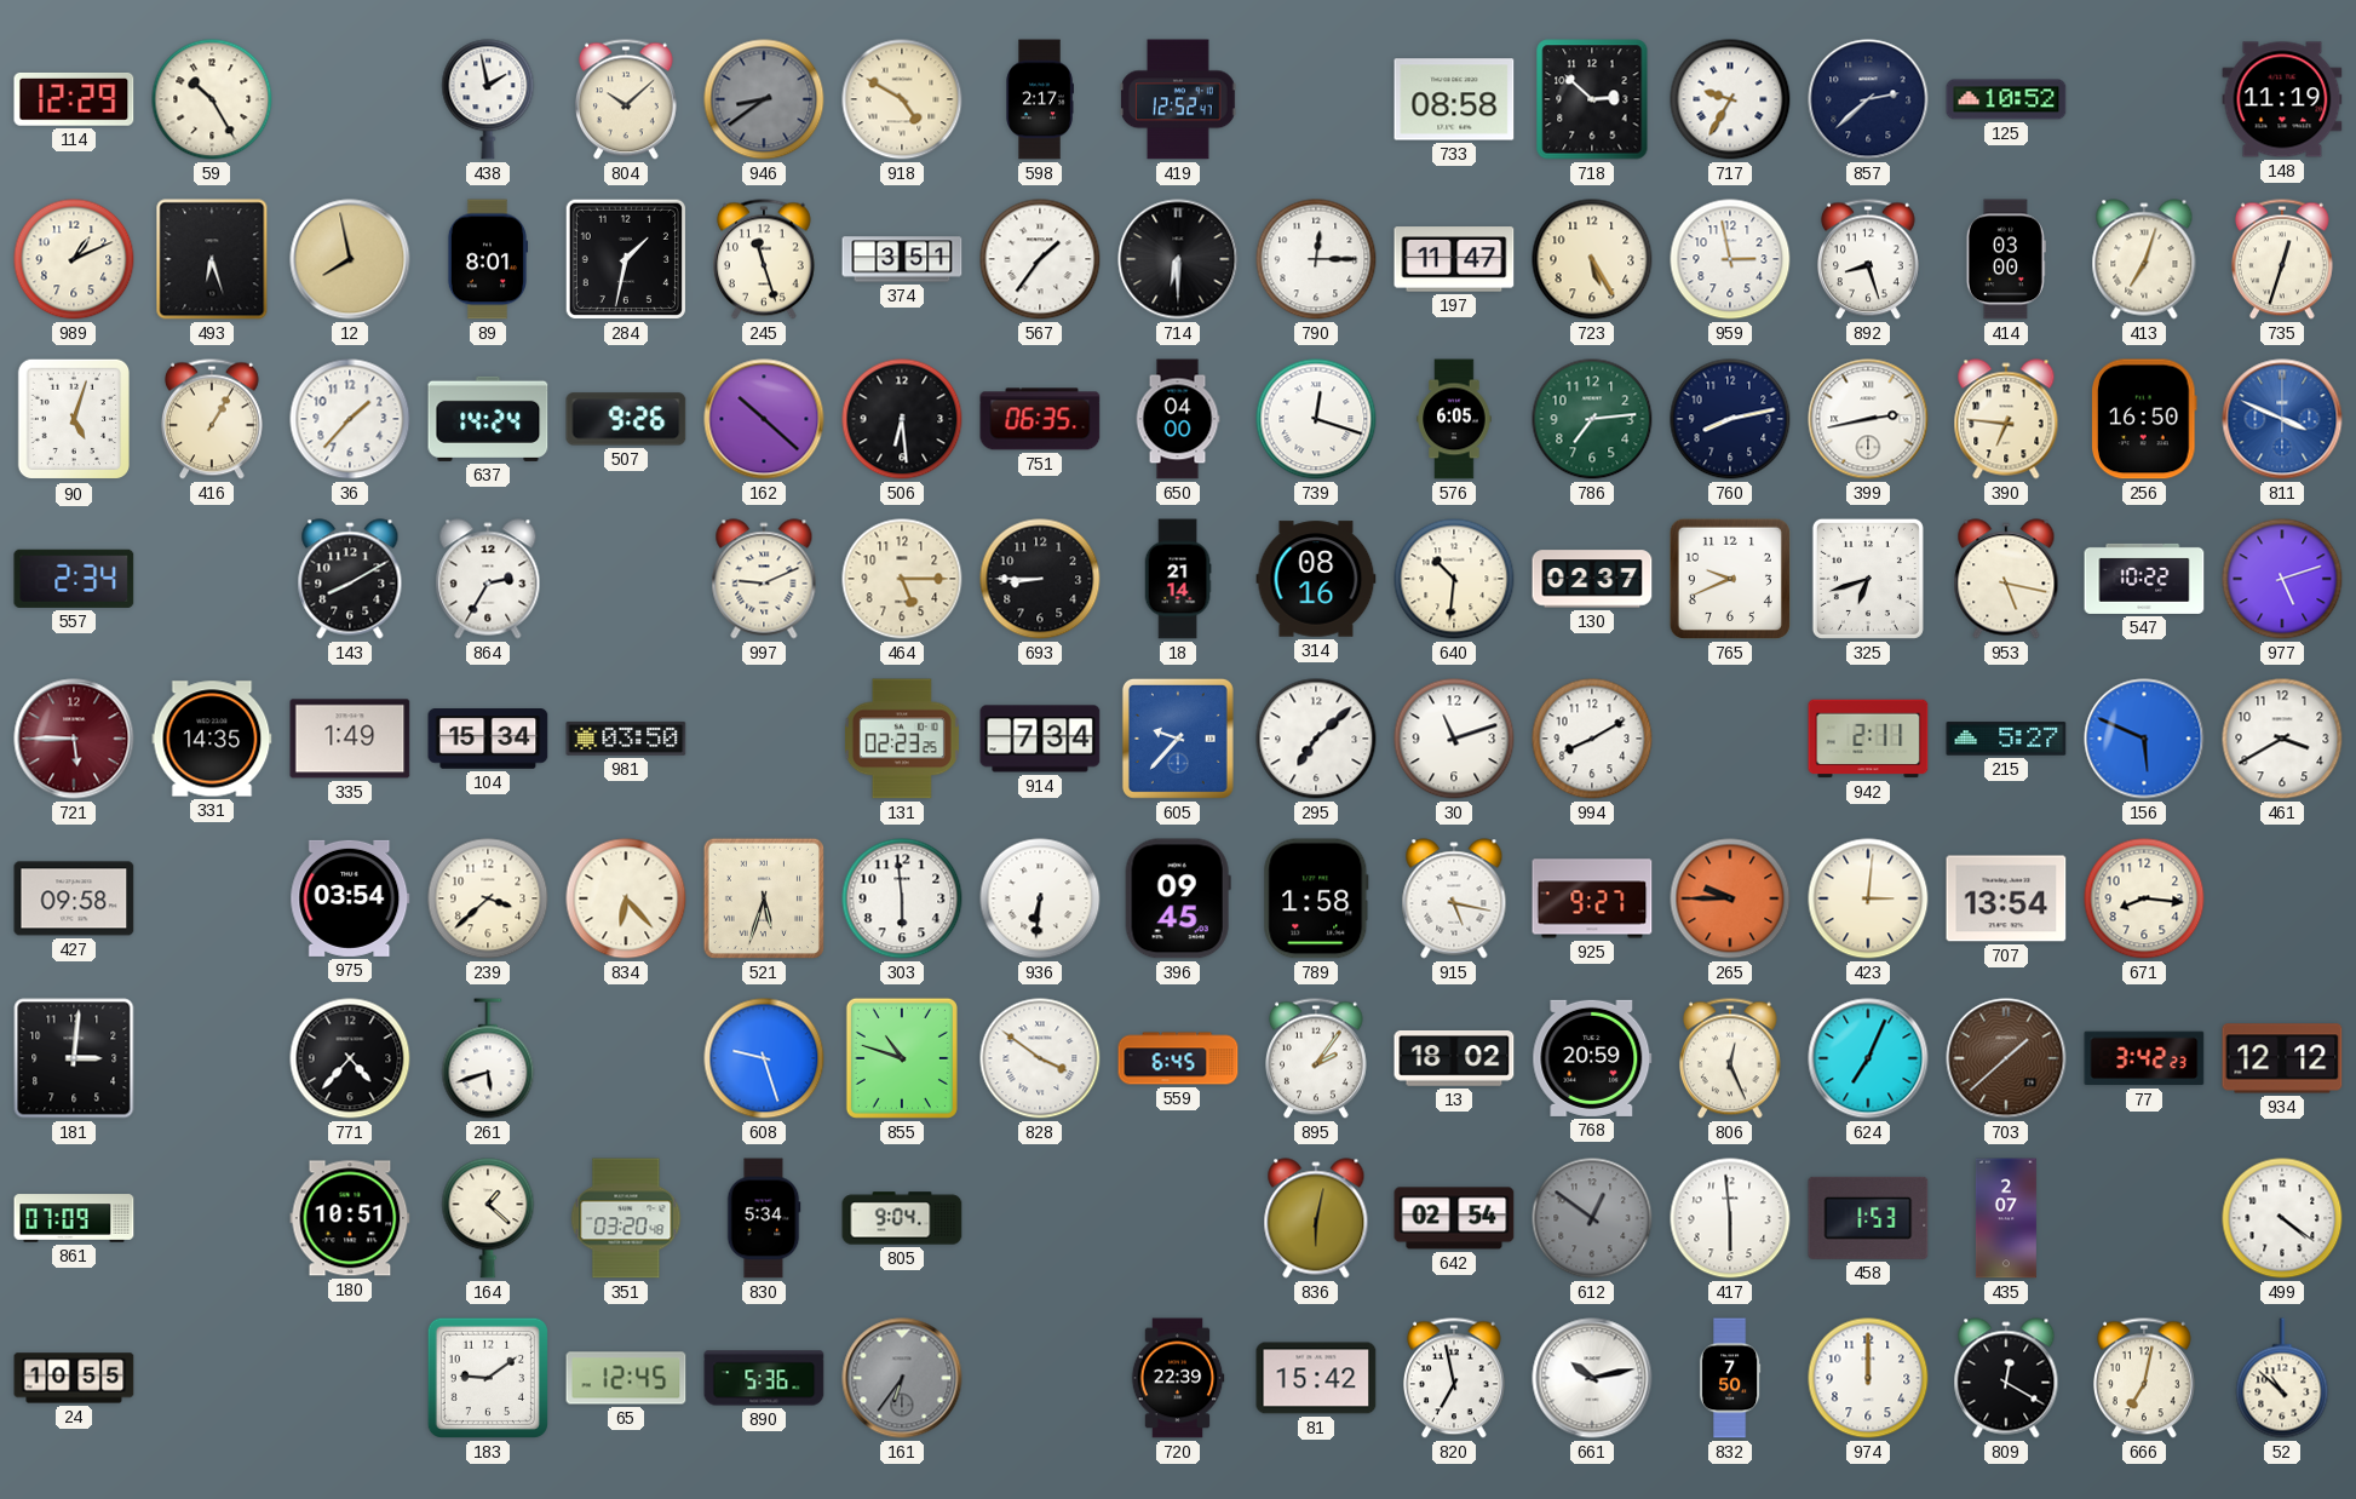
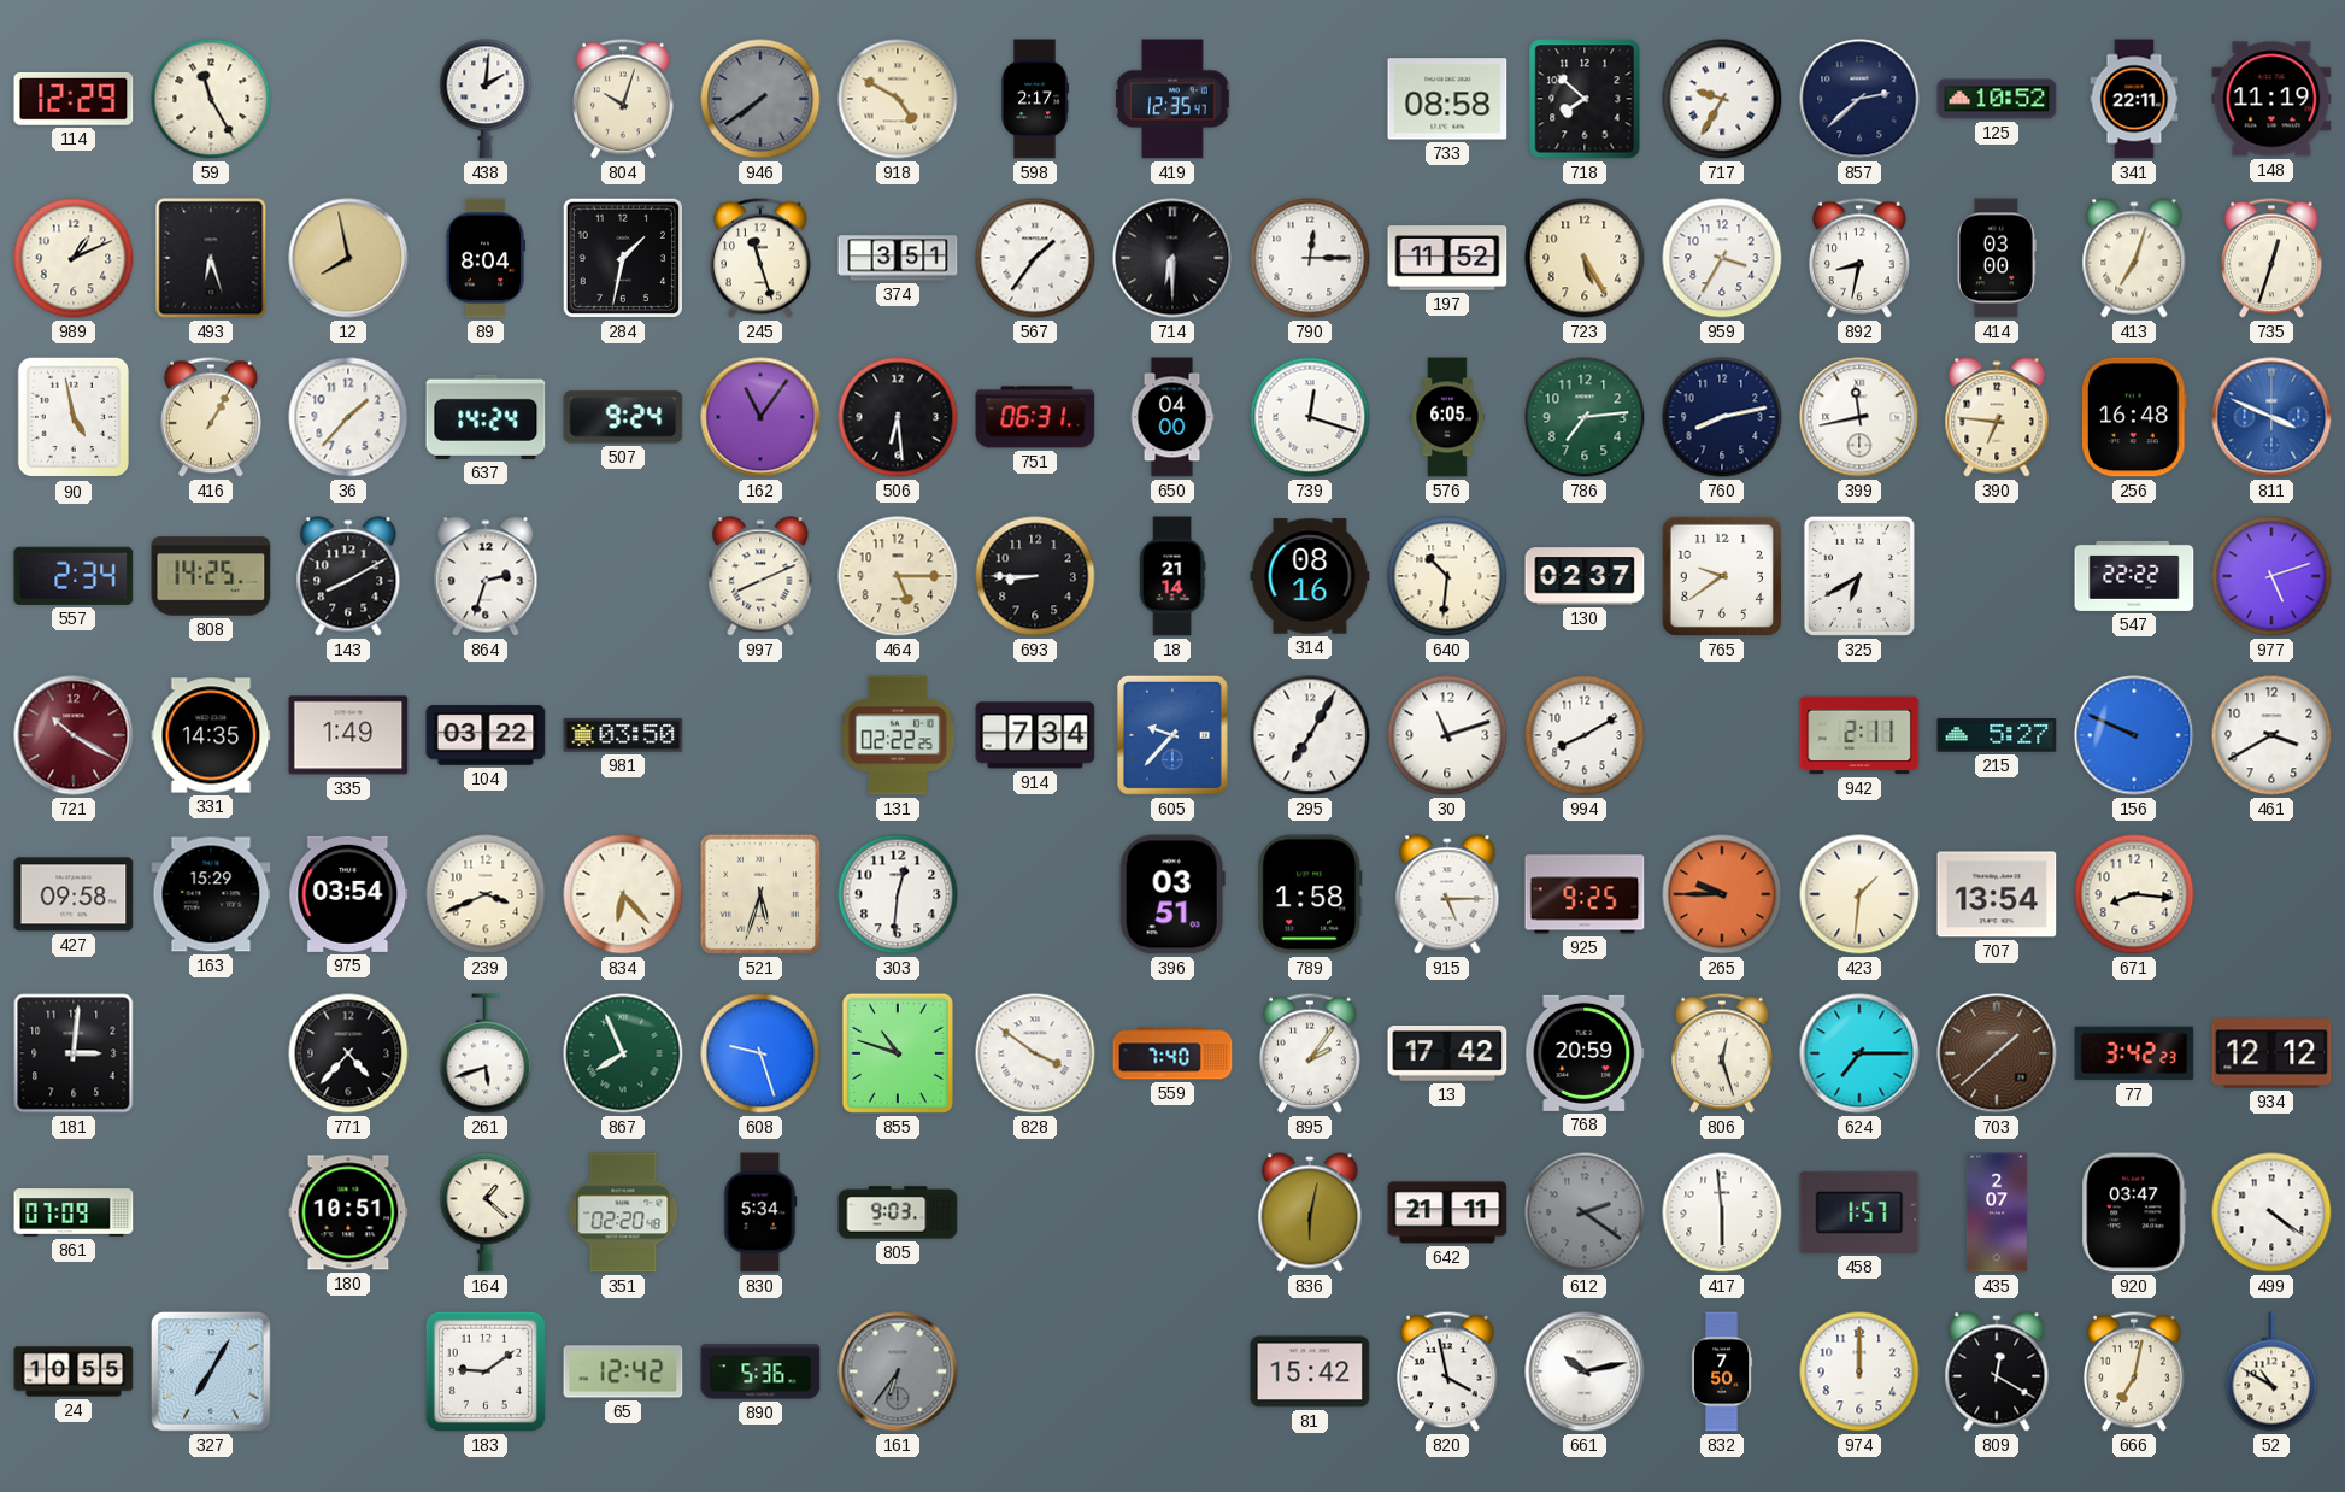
59: 10:25 -> 11:25
438: 1:58 -> 2:01
804: 10:08 -> 10:03
946: 8:39 -> 7:39
419: 12:52 -> 12:35
718: 2:52 -> 7:52
341: none -> 22:11
89: 8:01 -> 8:04
197: 11:47 -> 11:52
959: 2:58 -> 3:35
892: 8:27 -> 8:32
90: 5:03 -> 4:58
507: 9:26 -> 9:24
162: 10:22 -> 11:06
751: 06:35 -> 06:31
399: 2:43 -> 11:43
256: 16:50 -> 16:48
808: none -> 14:25
864: 2:35 -> 2:33
997: 9:11 -> 8:11
765: 9:41 -> 9:39
325: 6:42 -> 6:40
953: 5:17 -> none
547: 10:22 -> 22:22
721: 5:45 -> 10:20
104: 15:34 -> 03:22
131: 02:23 -> 02:22
295: 7:08 -> 7:05
156: 5:49 -> 9:49
163: none -> 15:29
239: 3:38 -> 3:41
303: 5:59 -> 12:31
936: 6:31 -> none
396: 09:45 -> 03:51
915: 5:17 -> 5:15
925: 9:27 -> 9:25
423: 3:01 -> 1:31
867: none -> 7:56
559: 6:45 -> 7:40
13: 18:02 -> 17:42
806: 12:26 -> 12:27
624: 7:04 -> 7:15
351: 03:20 -> 02:20
805: 9:04 -> 9:03
642: 02:54 -> 21:11
612: 12:51 -> 2:21
458: 1:53 -> 1:57
920: none -> 03:47
327: none -> 7:05
65: 12:45 -> 12:42
720: 22:39 -> none
820: 6:58 -> 3:58
52: 10:52 -> 10:50
